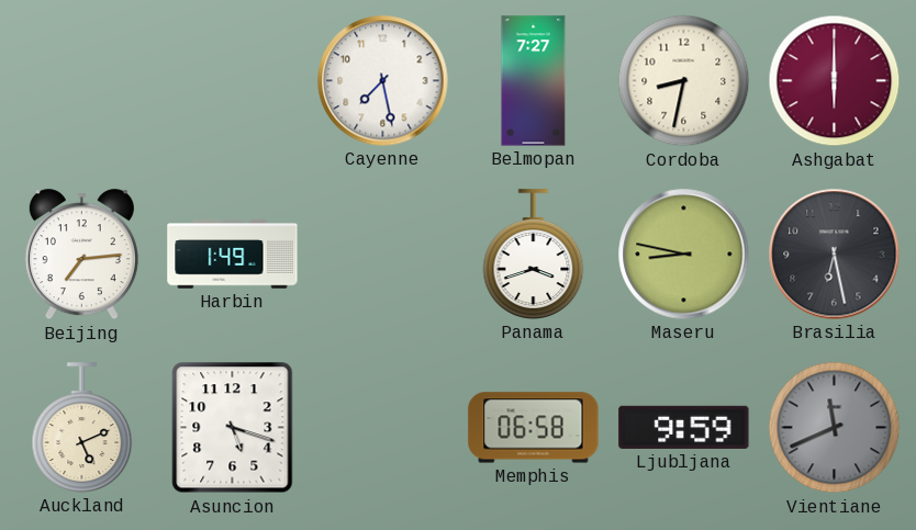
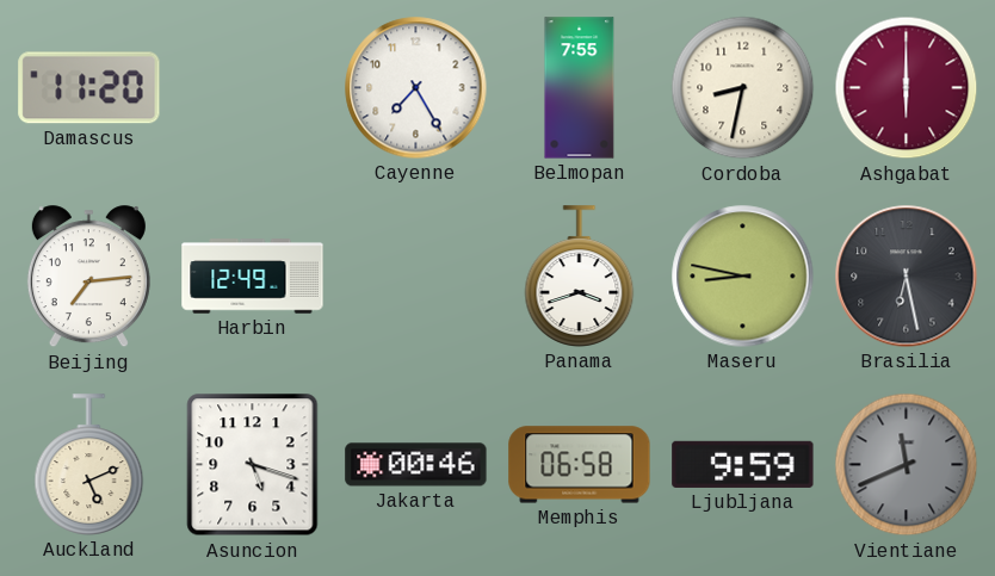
Damascus: none -> 11:20
Cayenne: 7:28 -> 7:25
Belmopan: 7:27 -> 7:55
Harbin: 1:49 -> 12:49
Jakarta: none -> 00:46
